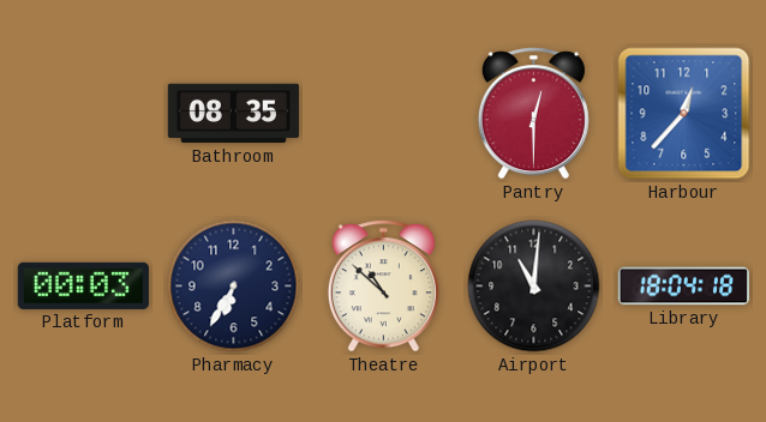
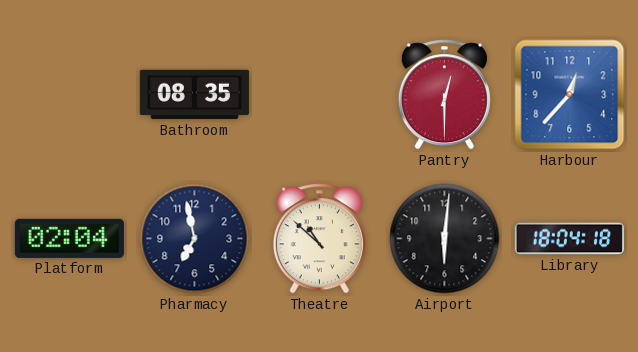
Platform: 00:03 -> 02:04
Pharmacy: 6:35 -> 6:58
Airport: 11:01 -> 6:01
